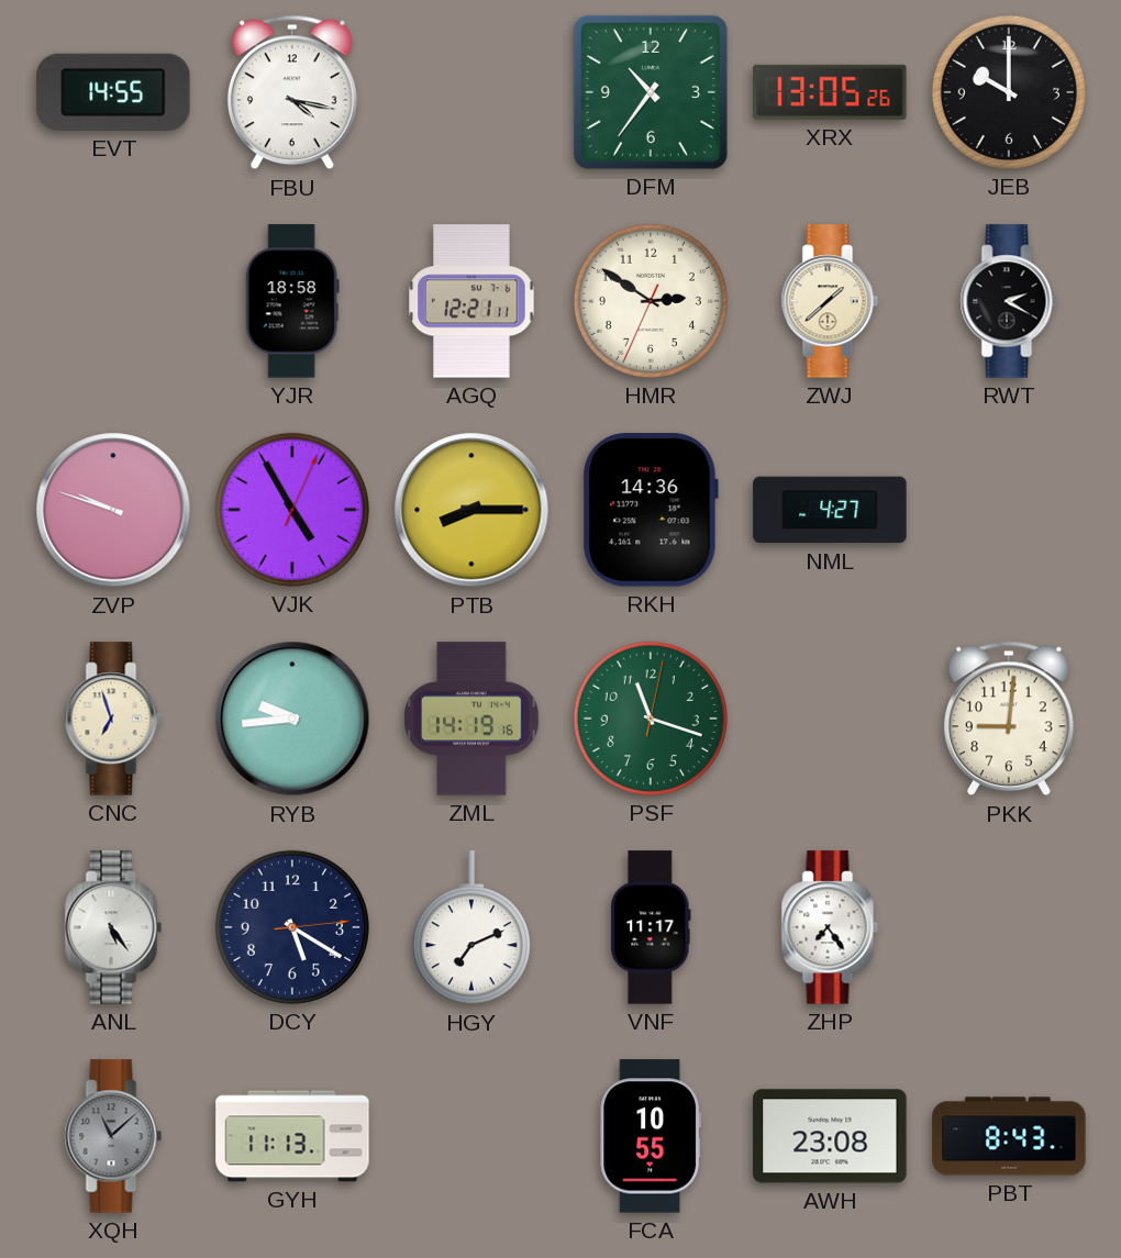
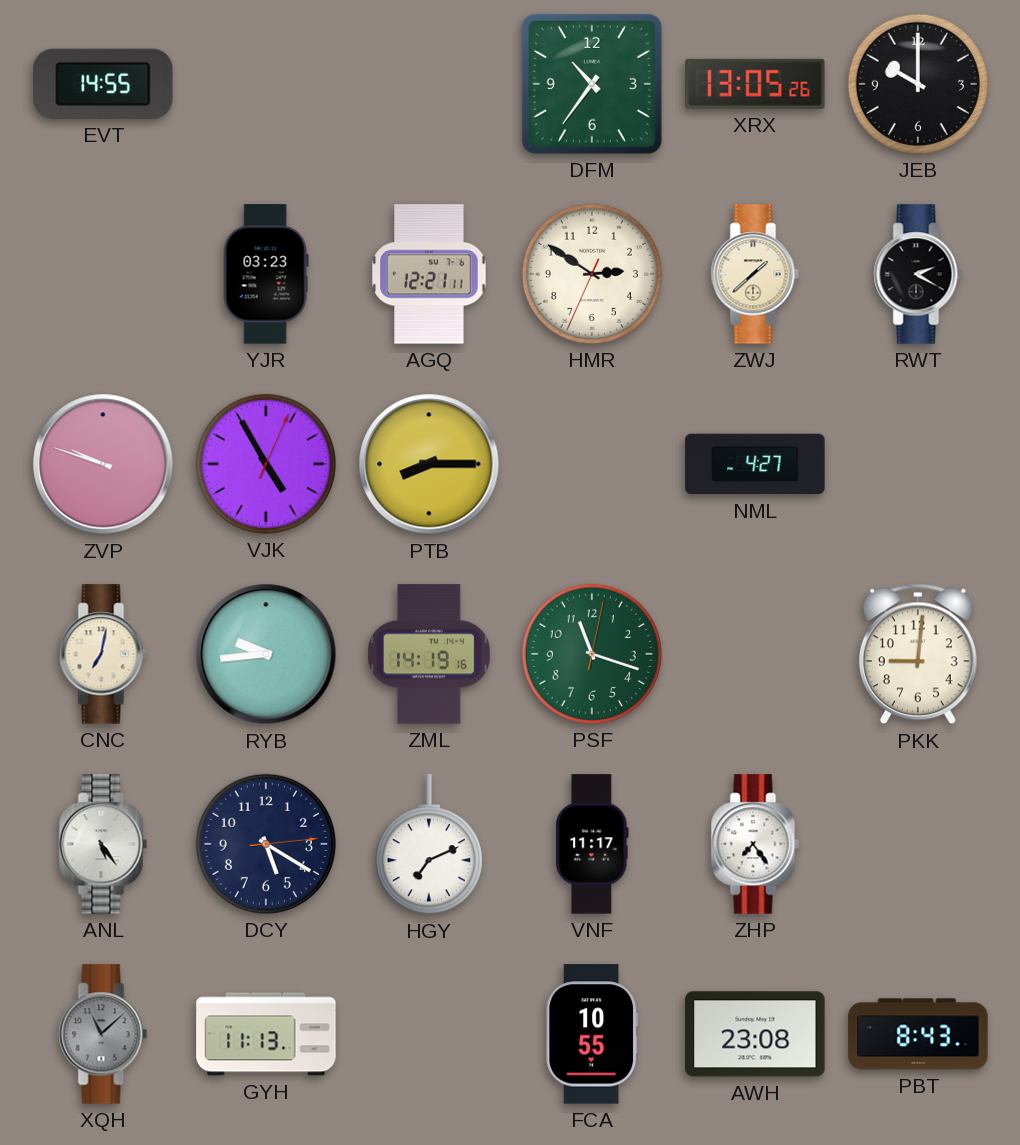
FBU: 4:17 -> none
YJR: 18:58 -> 03:23
RKH: 14:36 -> none
CNC: 6:57 -> 7:02
